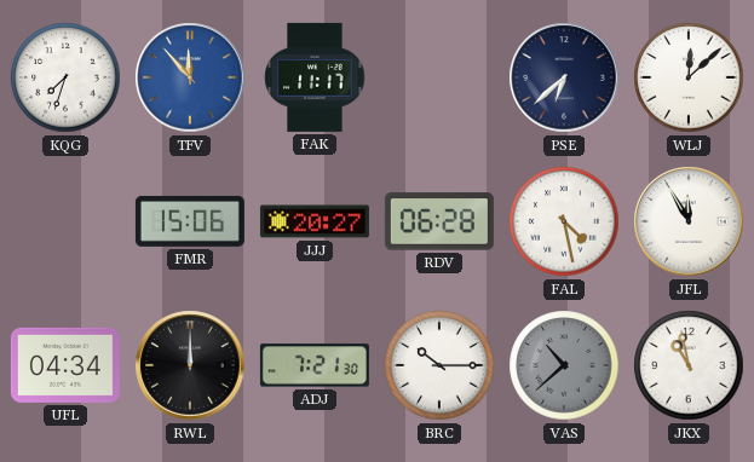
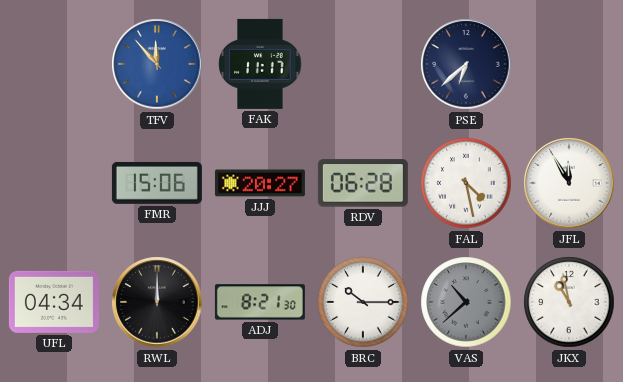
KQG: 7:33 -> none
WLJ: 12:08 -> none
ADJ: 7:21 -> 8:21
